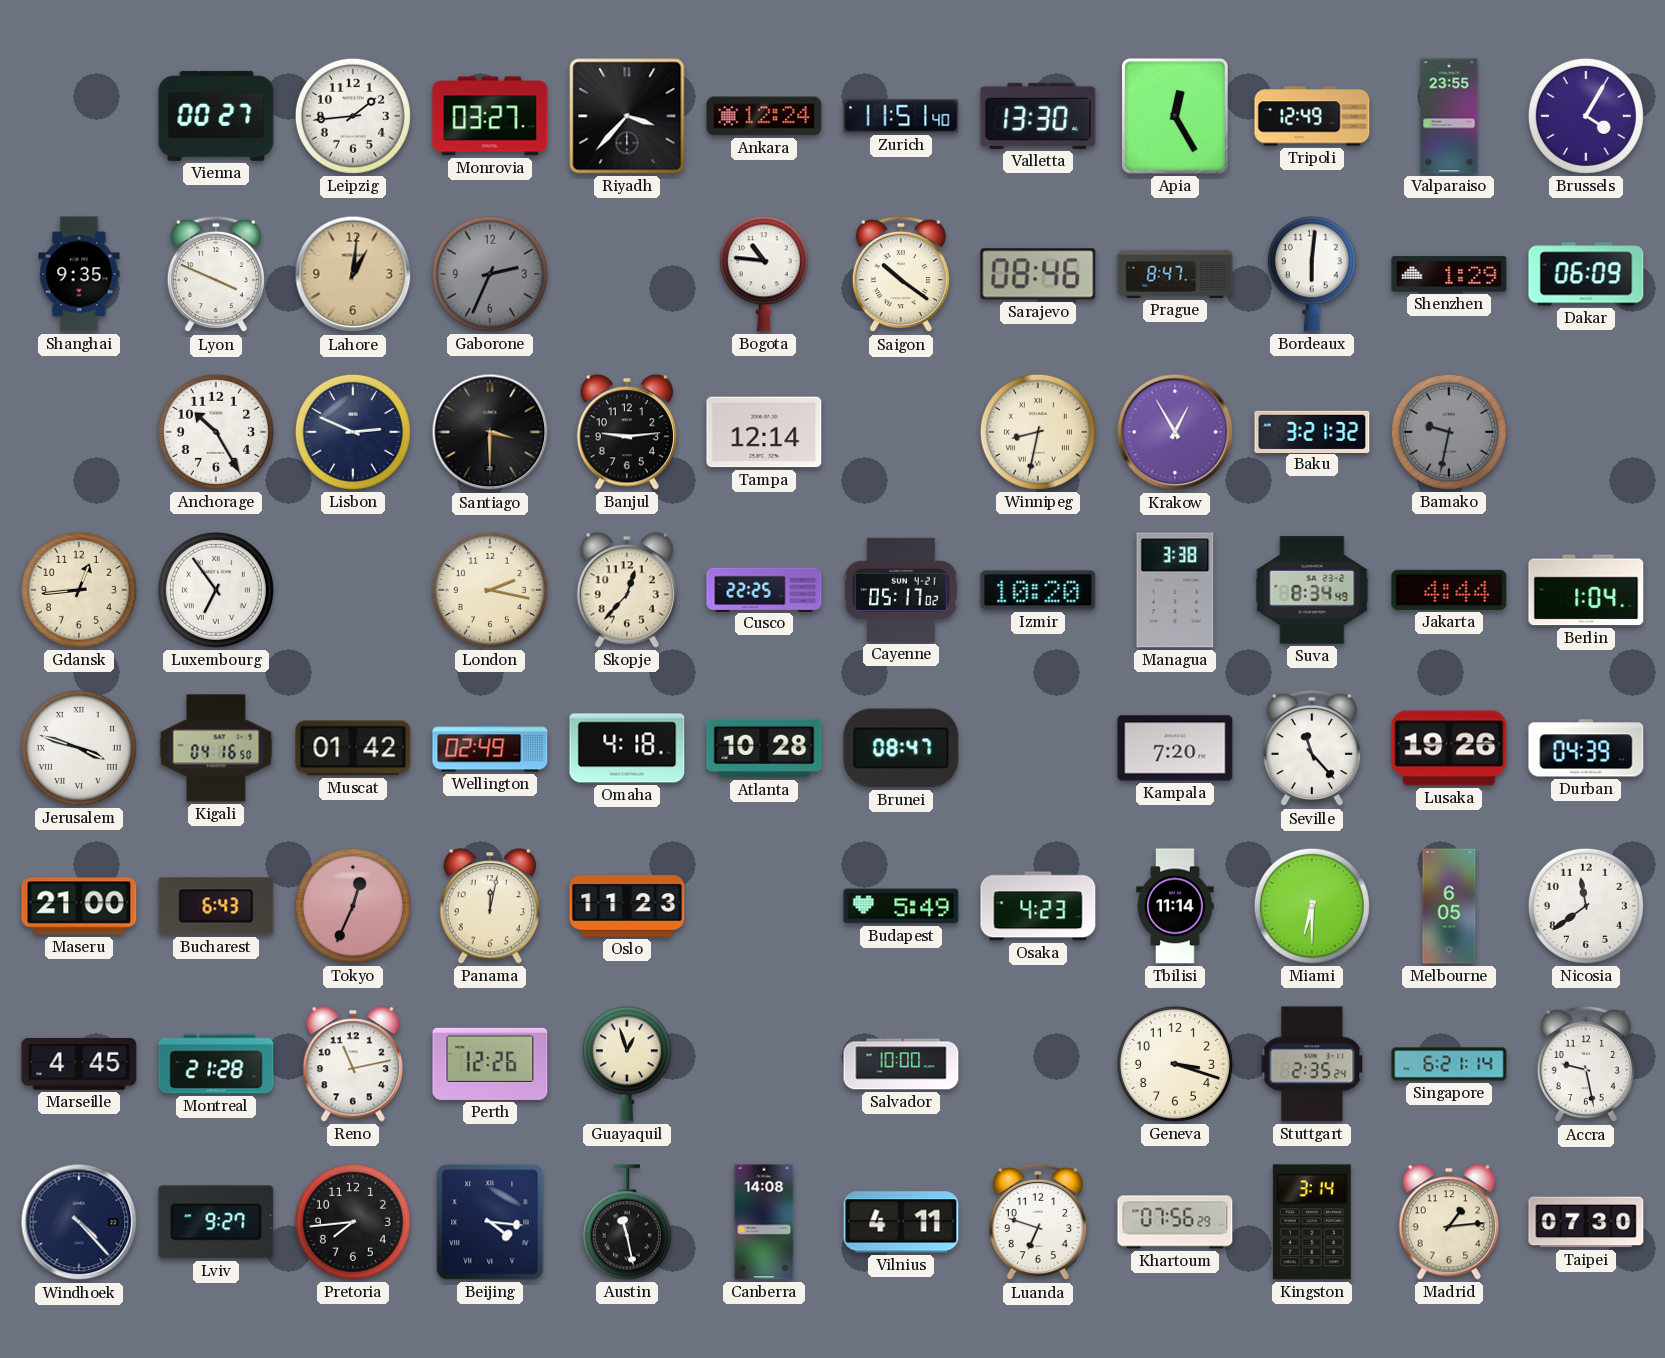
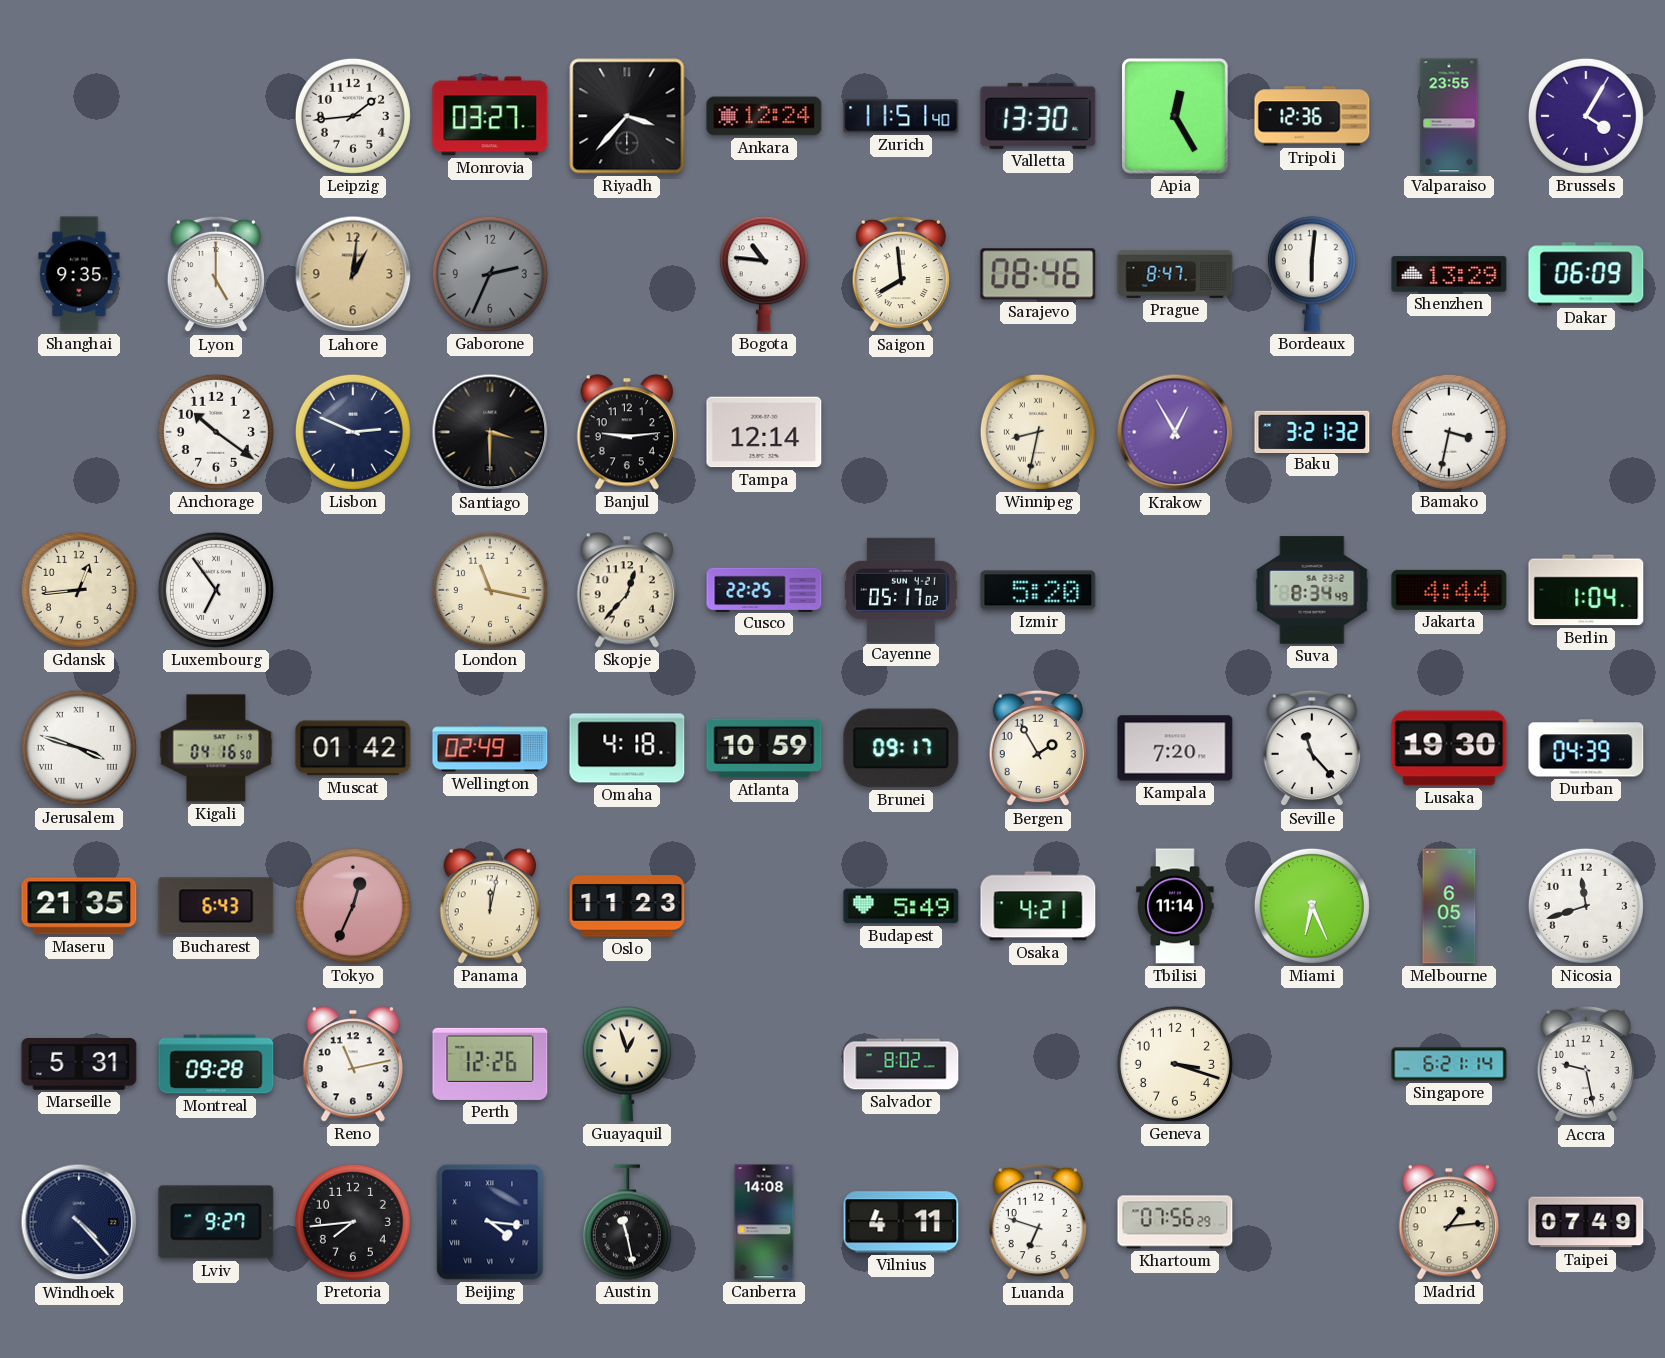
Vienna: 00:27 -> none
Tripoli: 12:49 -> 12:36
Lyon: 3:49 -> 5:00
Saigon: 10:21 -> 7:59
Shenzhen: 1:29 -> 13:29
Anchorage: 10:25 -> 10:21
Bamako: 9:32 -> 3:32
Bamako dial: grey -> white
London: 2:17 -> 11:17
Izmir: 10:20 -> 5:20
Managua: 3:38 -> none
Atlanta: 10:28 -> 10:59
Brunei: 08:47 -> 09:17
Bergen: none -> 1:55
Lusaka: 19:26 -> 19:30
Maseru: 21:00 -> 21:35
Osaka: 4:23 -> 4:21
Miami: 6:30 -> 6:26
Nicosia: 11:39 -> 11:42
Marseille: 4:45 -> 5:31
Montreal: 21:28 -> 09:28
Salvador: 10:00 -> 8:02
Stuttgart: 2:35 -> none
Kingston: 3:14 -> none
Taipei: 07:30 -> 07:49
